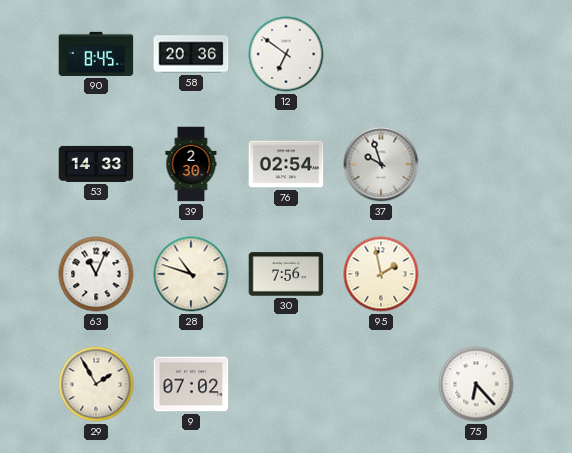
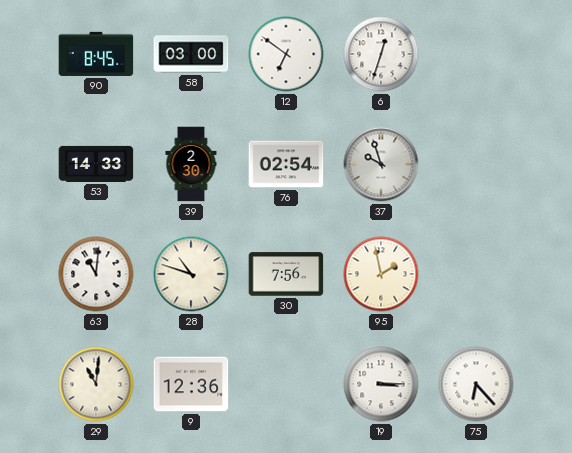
58: 20:36 -> 03:00
6: none -> 12:33
63: 11:04 -> 11:01
29: 1:55 -> 11:01
9: 07:02 -> 12:36
19: none -> 3:15
